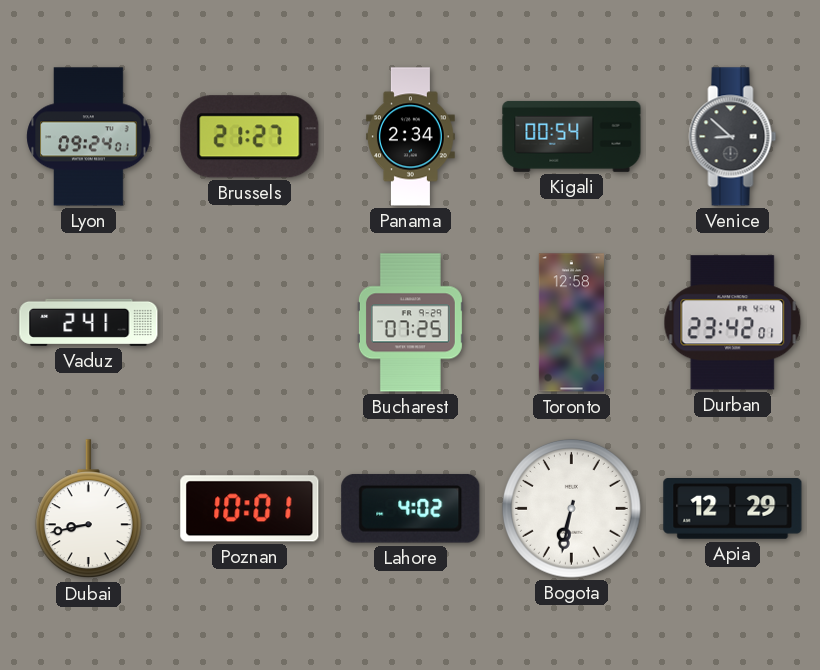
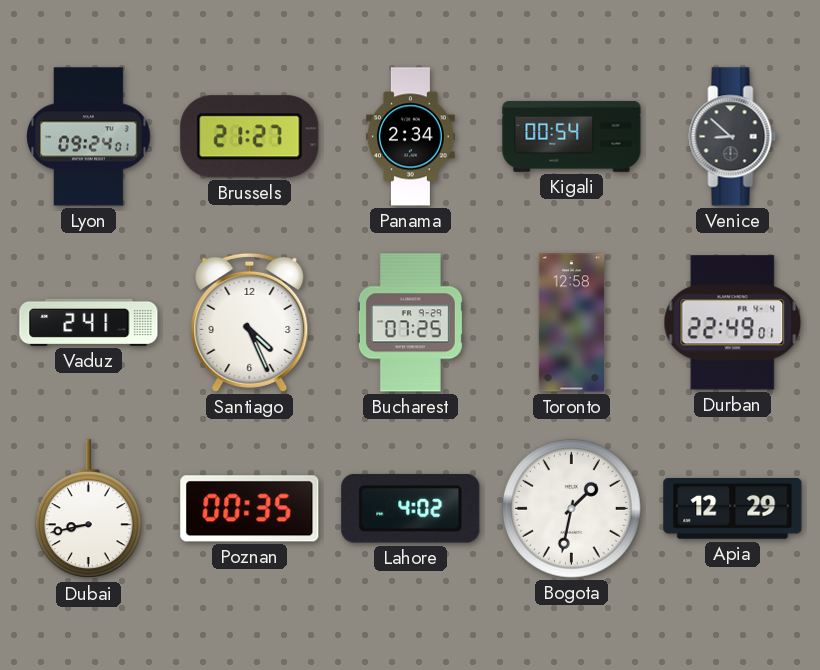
Santiago: none -> 4:26
Durban: 23:42 -> 22:49
Poznan: 10:01 -> 00:35
Bogota: 6:32 -> 1:32
